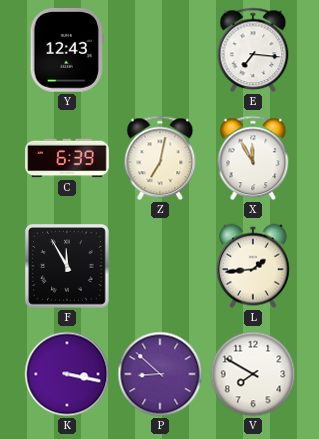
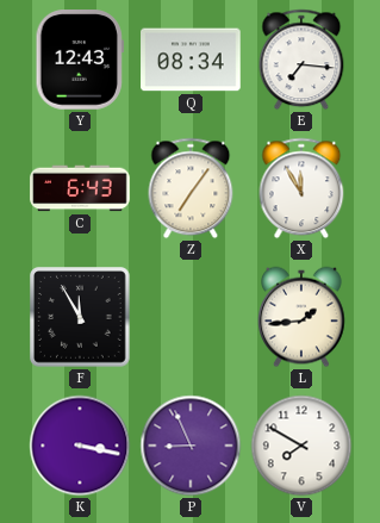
Q: none -> 08:34
C: 6:39 -> 6:43
Z: 7:02 -> 7:06
P: 8:52 -> 8:56
